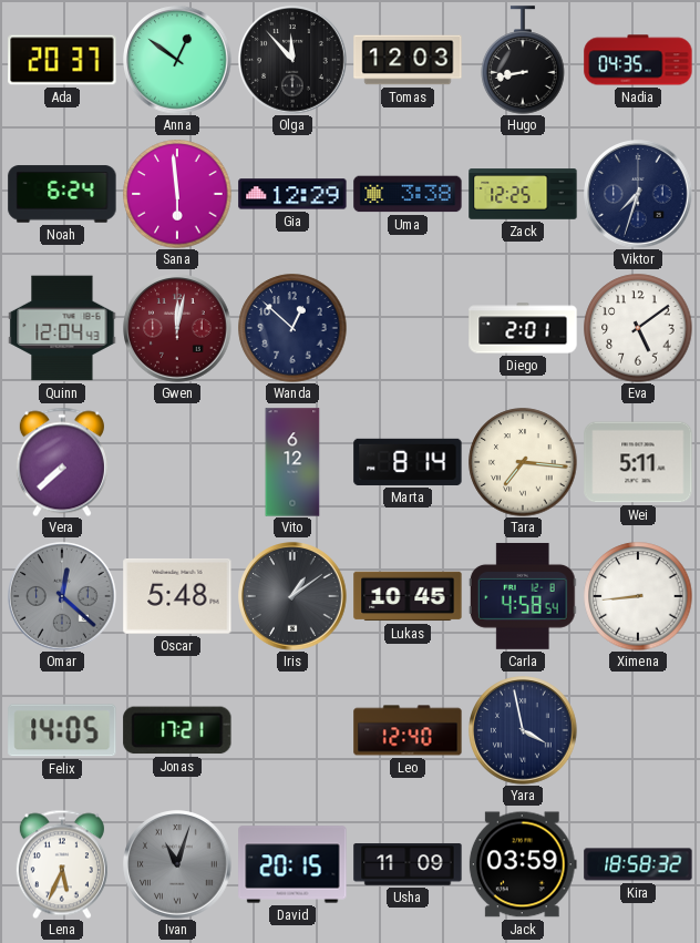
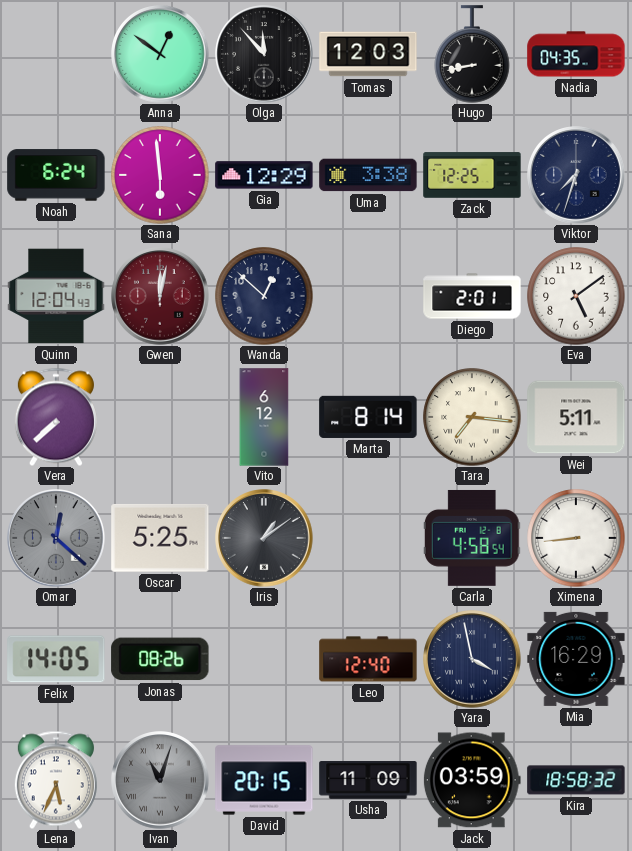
Ada: 20:37 -> none
Oscar: 5:48 -> 5:25
Lukas: 10:45 -> none
Jonas: 17:21 -> 08:26
Mia: none -> 16:29
